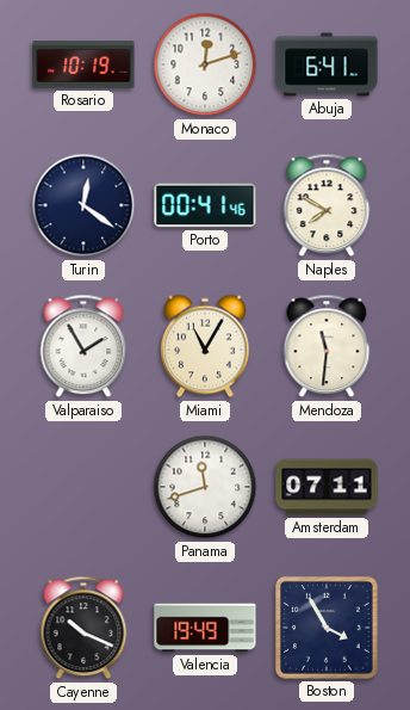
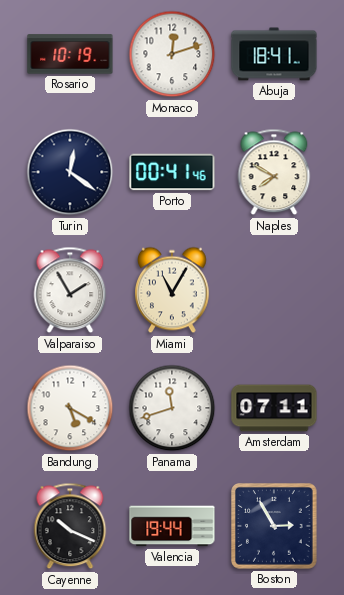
Abuja: 6:41 -> 18:41
Mendoza: 11:31 -> none
Bandung: none -> 5:20
Valencia: 19:49 -> 19:44
Boston: 3:55 -> 2:55
